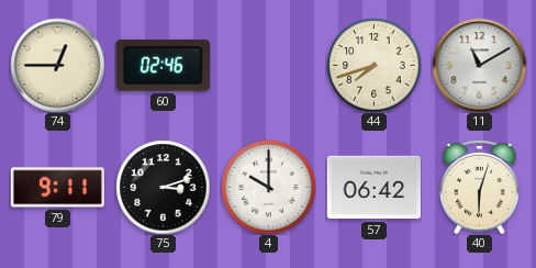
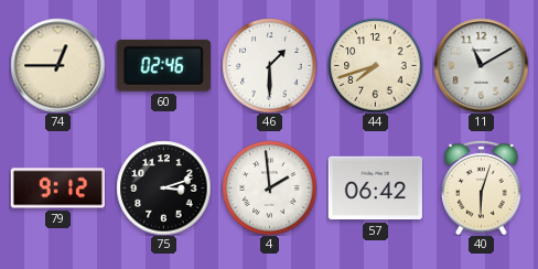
46: none -> 1:30
79: 9:11 -> 9:12
4: 10:00 -> 1:59
